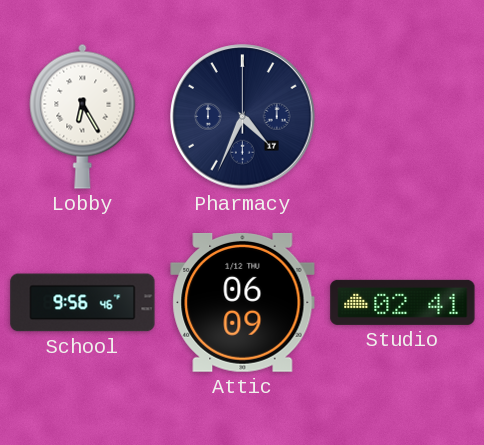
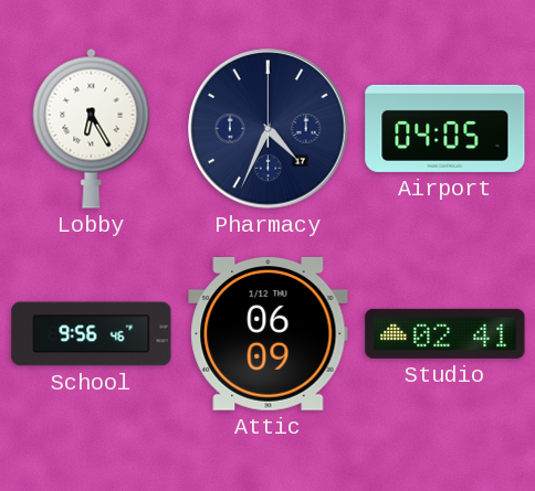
Airport: none -> 04:05
